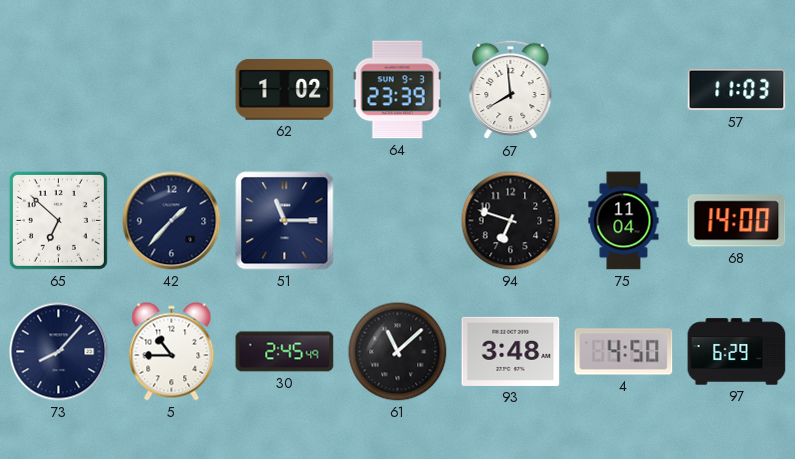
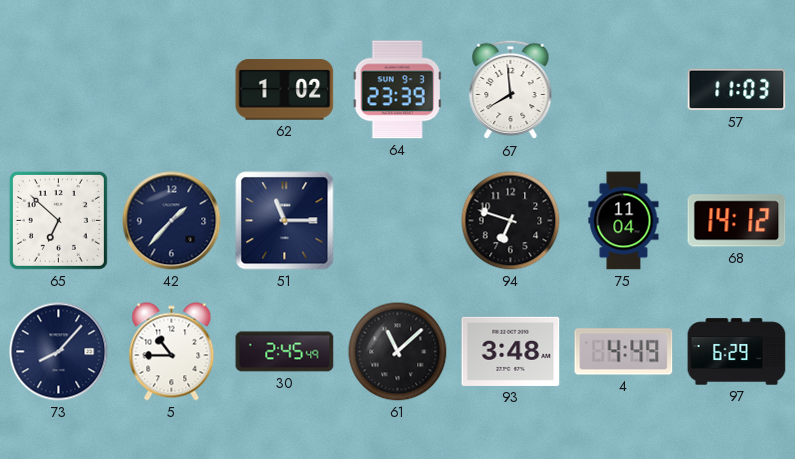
68: 14:00 -> 14:12
4: 4:50 -> 4:49
